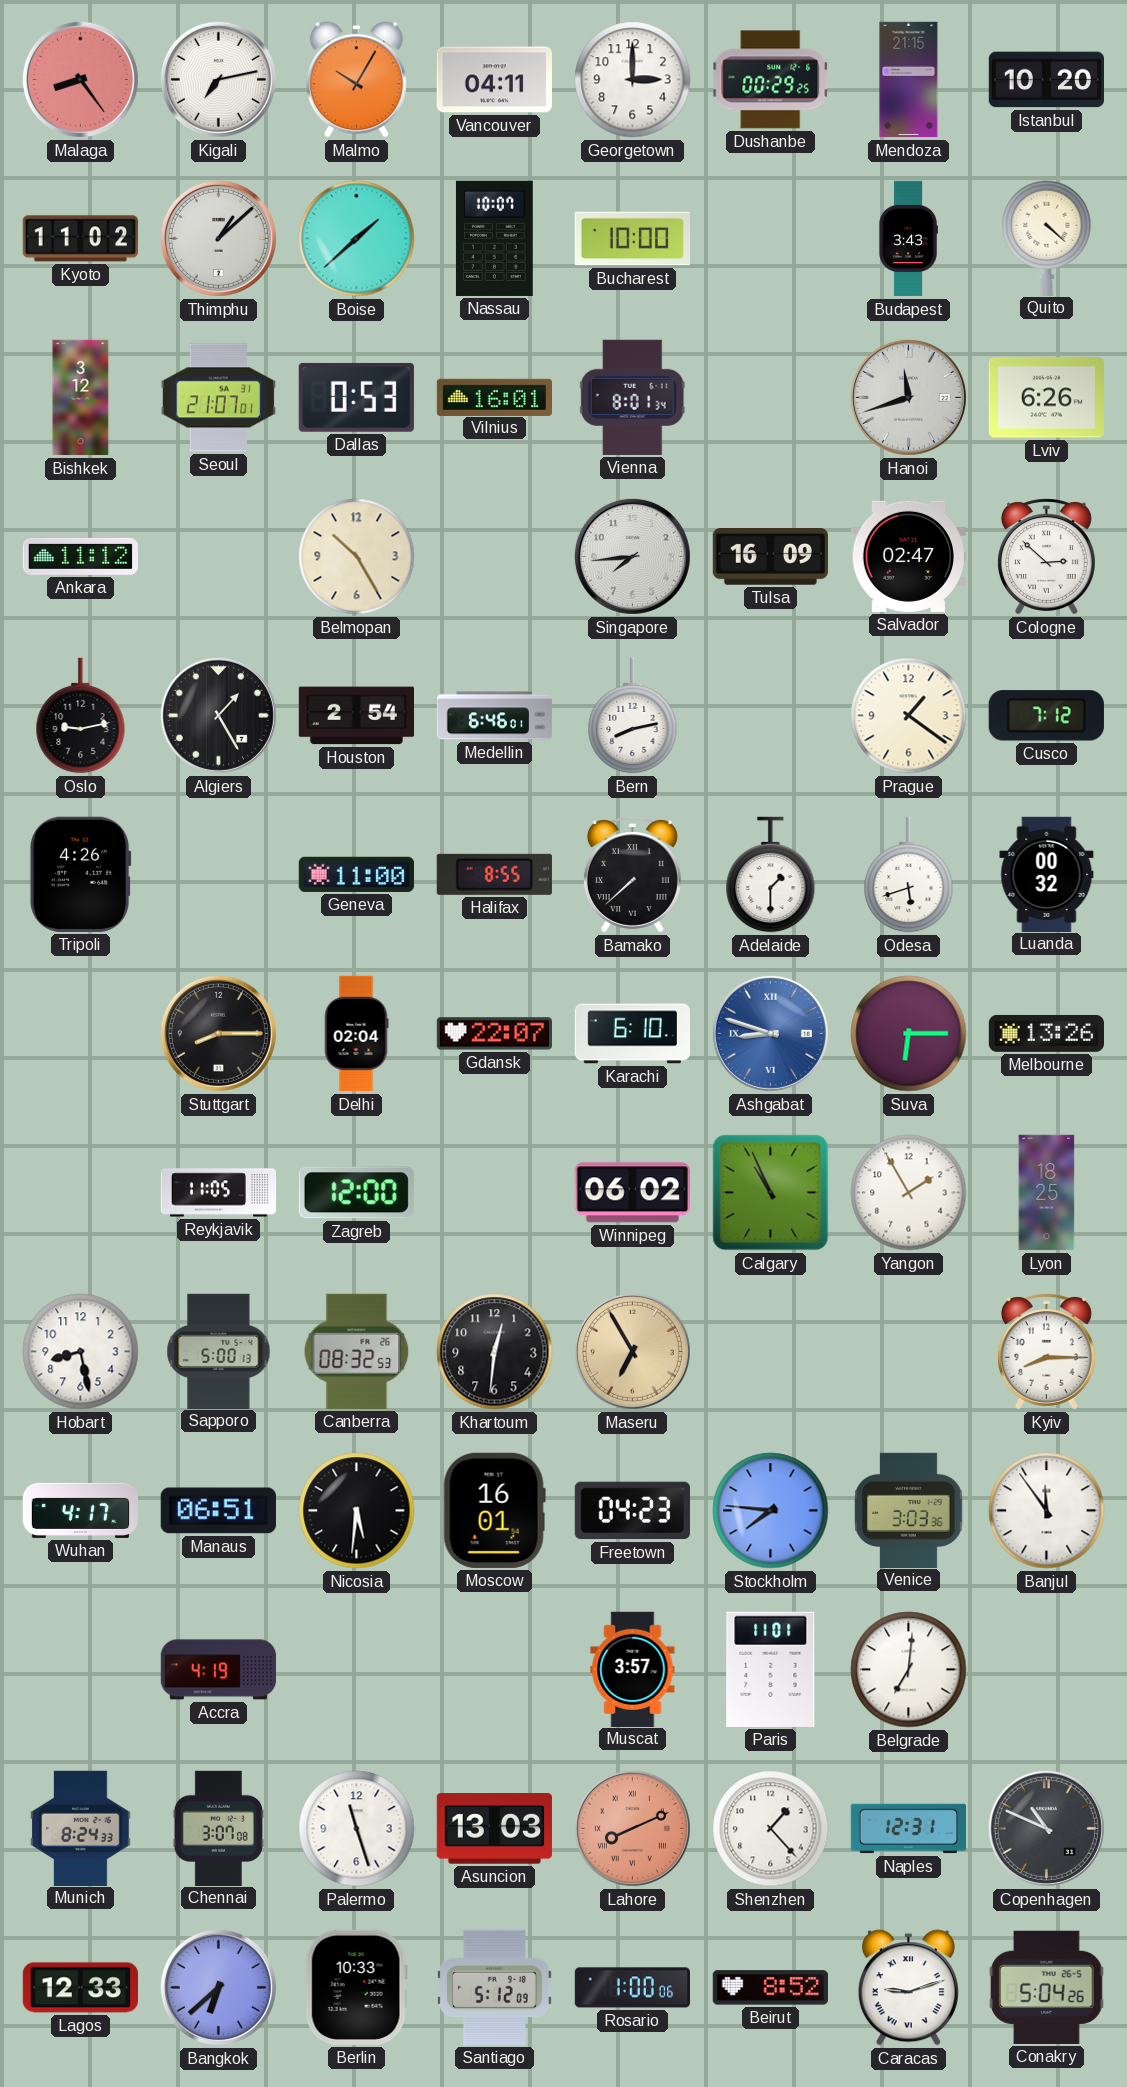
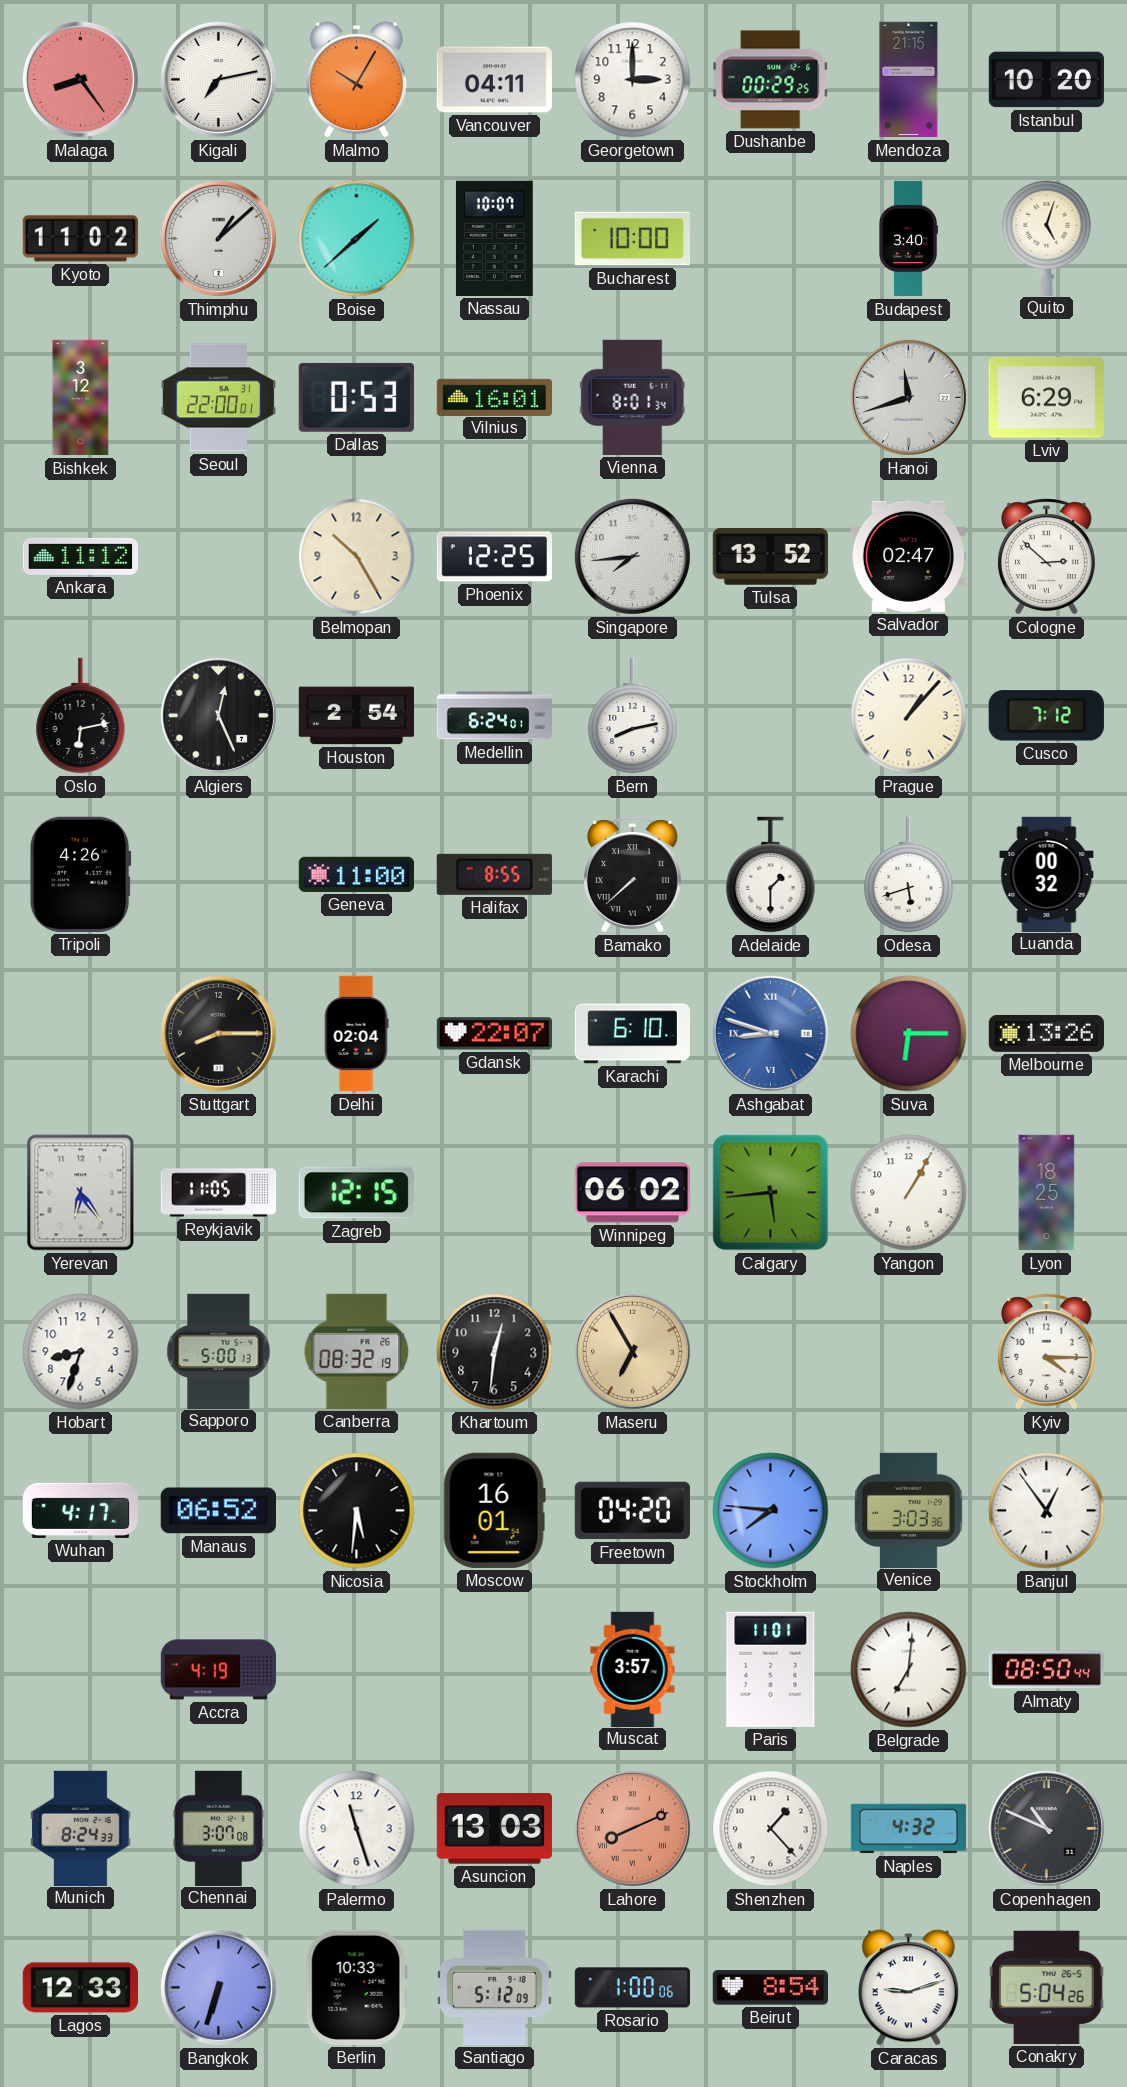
Budapest: 3:43 -> 3:40
Quito: 4:22 -> 5:03
Seoul: 21:07 -> 22:00
Lviv: 6:26 -> 6:29
Phoenix: none -> 12:25
Tulsa: 16:09 -> 13:52
Oslo: 9:13 -> 6:13
Algiers: 1:25 -> 12:26
Medellin: 6:46 -> 6:24
Prague: 1:21 -> 1:07
Yerevan: none -> 6:24
Zagreb: 12:00 -> 12:15
Calgary: 10:56 -> 5:44
Yangon: 1:55 -> 1:05
Hobart: 8:28 -> 8:33
Canberra: 08:32:53 -> 08:32:19
Kyiv: 8:15 -> 4:15
Manaus: 06:51 -> 06:52
Freetown: 04:23 -> 04:20
Banjul: 11:54 -> 12:54
Almaty: none -> 08:50
Naples: 12:31 -> 4:32
Bangkok: 6:38 -> 6:33
Beirut: 8:52 -> 8:54
